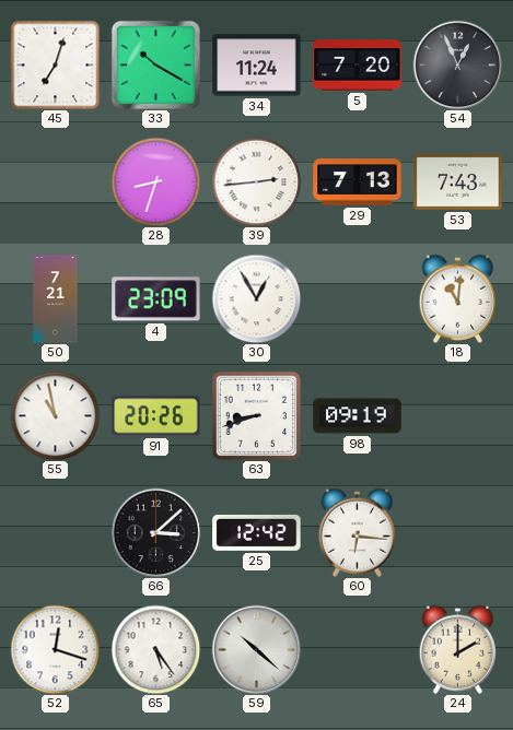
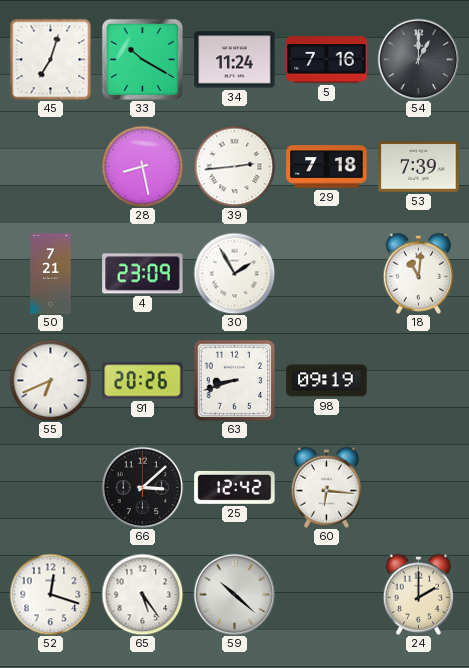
5: 7:20 -> 7:16
54: 12:56 -> 1:00
28: 8:33 -> 8:28
29: 7:13 -> 7:18
53: 7:43 -> 7:39
30: 12:55 -> 1:55
55: 10:58 -> 6:41
